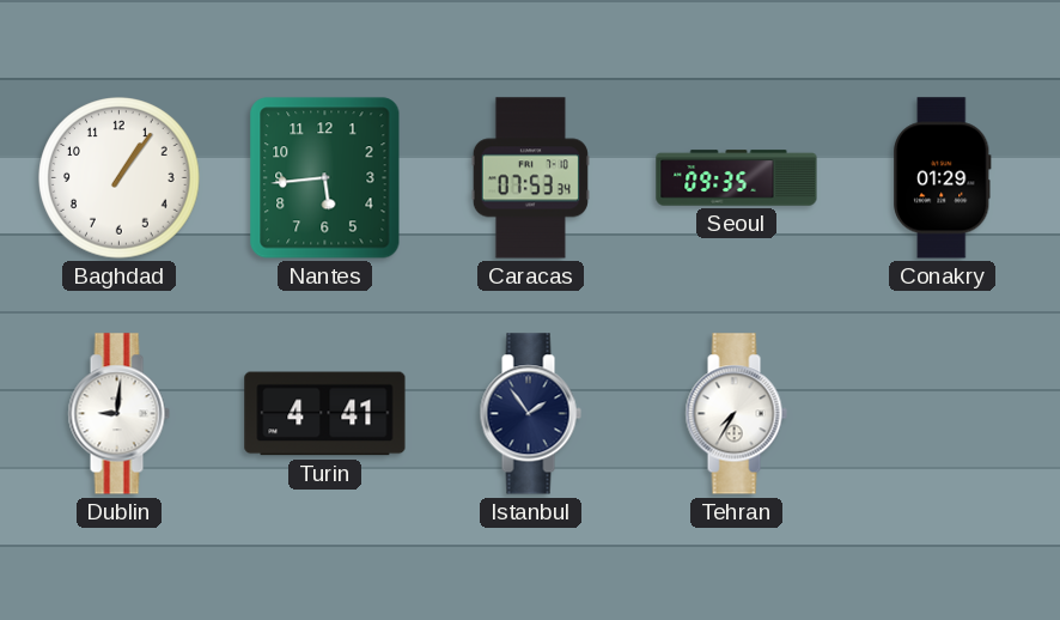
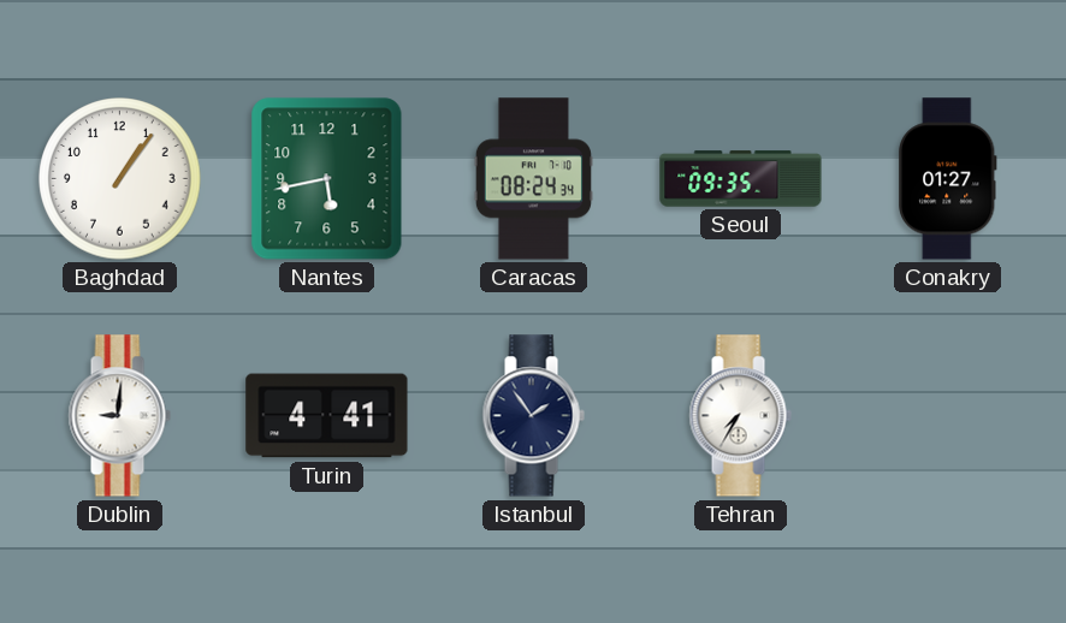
Nantes: 5:44 -> 5:43
Caracas: 07:53 -> 08:24
Conakry: 01:29 -> 01:27
